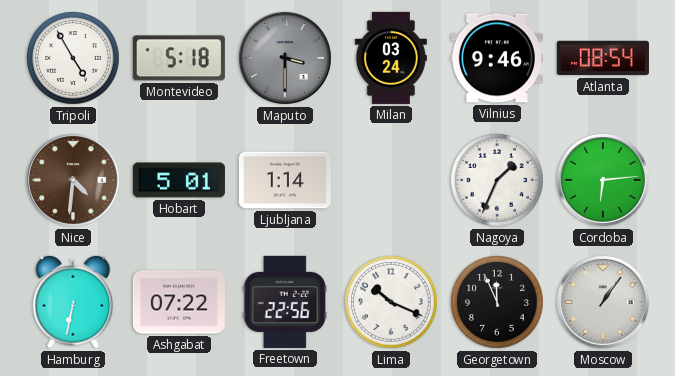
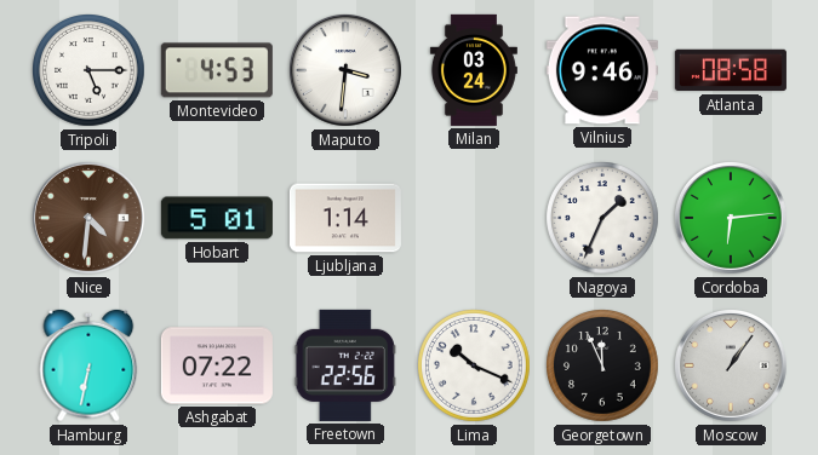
Tripoli: 4:55 -> 5:15
Montevideo: 5:18 -> 4:53
Maputo: 3:30 -> 3:31
Maputo dial: grey -> white
Atlanta: 08:54 -> 08:58
